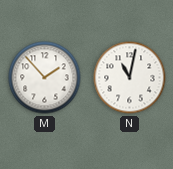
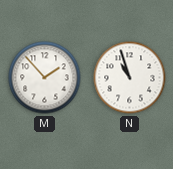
N: 11:02 -> 10:57
